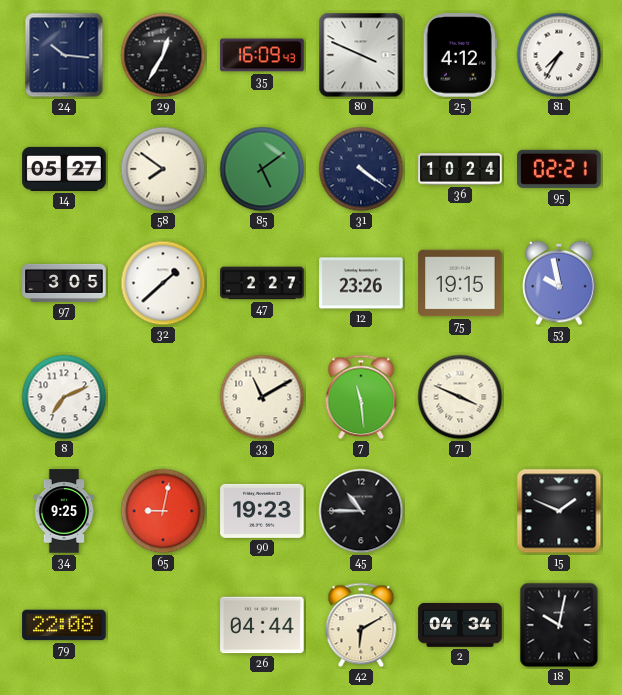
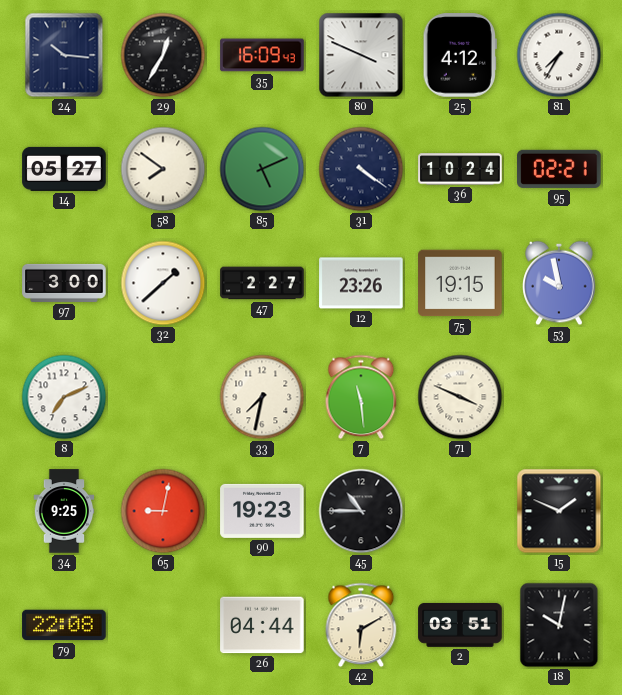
85: 5:09 -> 5:11
97: 3:05 -> 3:00
33: 11:10 -> 7:32
2: 04:34 -> 03:51
